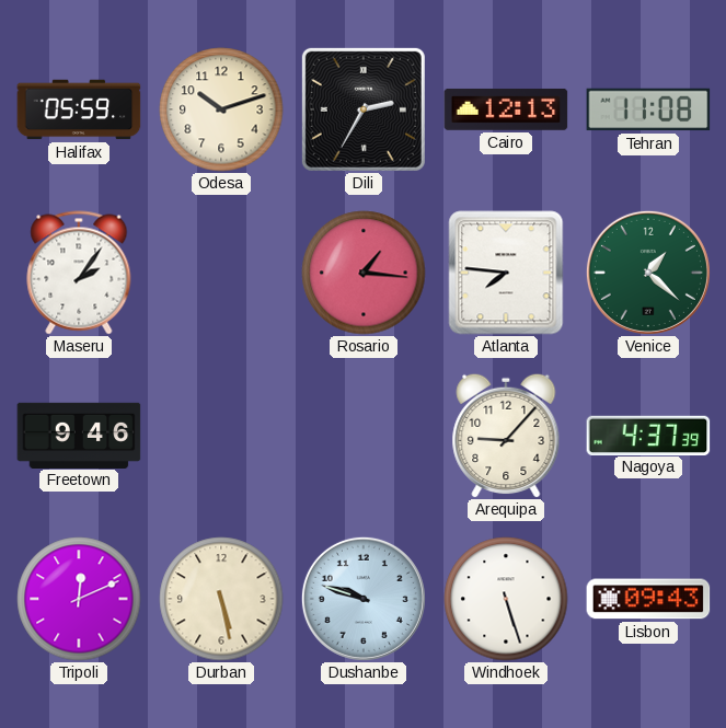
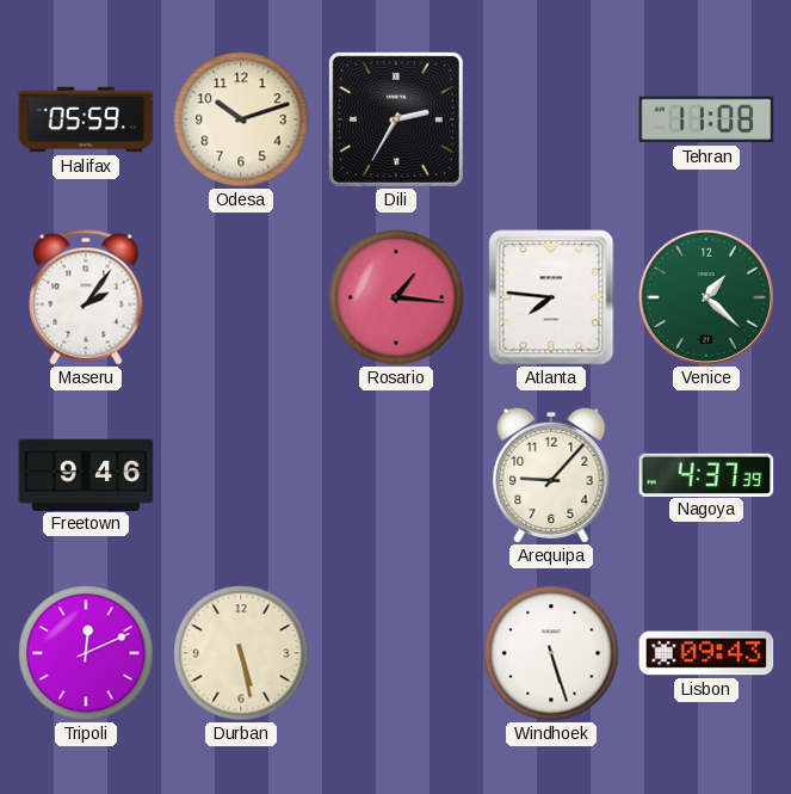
Cairo: 12:13 -> none
Dushanbe: 9:48 -> none
